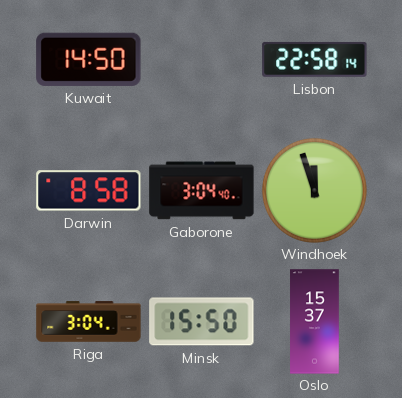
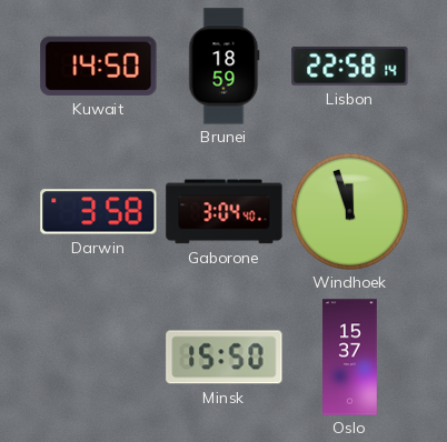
Brunei: none -> 18:59
Darwin: 8:58 -> 3:58
Riga: 3:04 -> none
